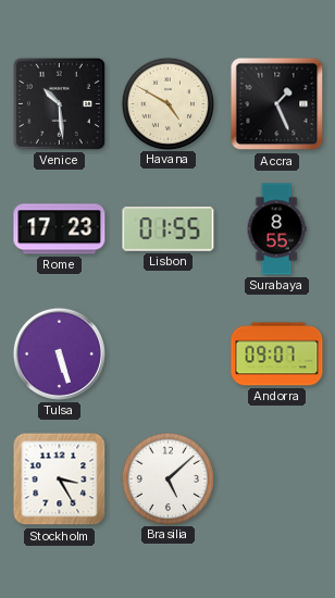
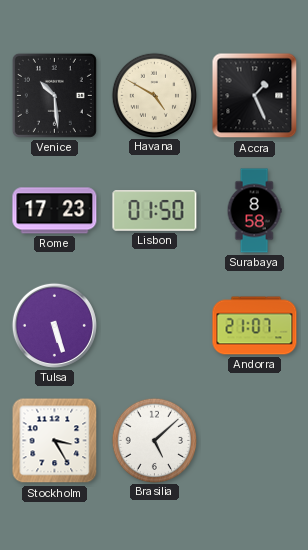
Lisbon: 01:55 -> 01:50
Surabaya: 8:55 -> 8:58
Andorra: 09:07 -> 21:07
